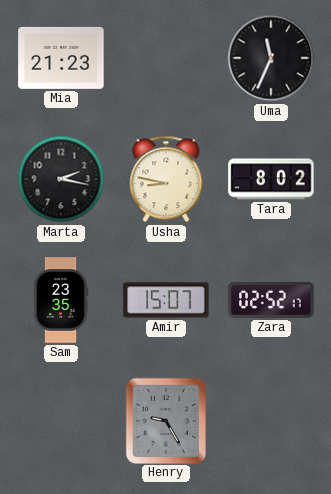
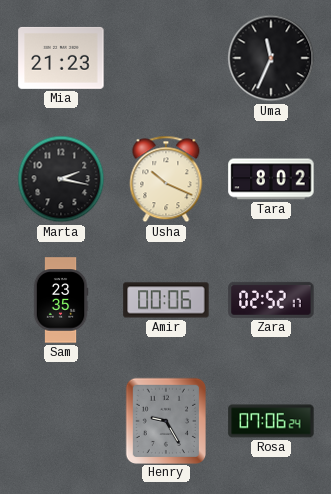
Usha: 8:47 -> 10:19
Amir: 15:07 -> 00:06
Rosa: none -> 07:06
